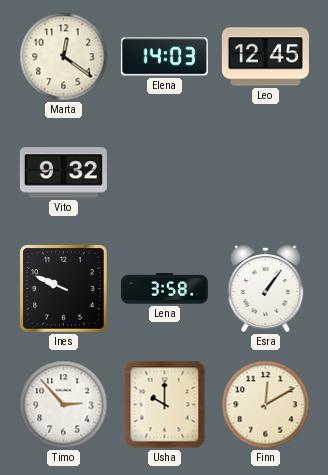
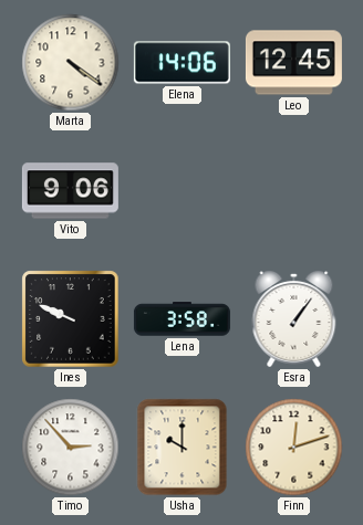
Marta: 12:21 -> 4:21
Elena: 14:03 -> 14:06
Vito: 9:32 -> 9:06
Finn: 12:10 -> 12:12
